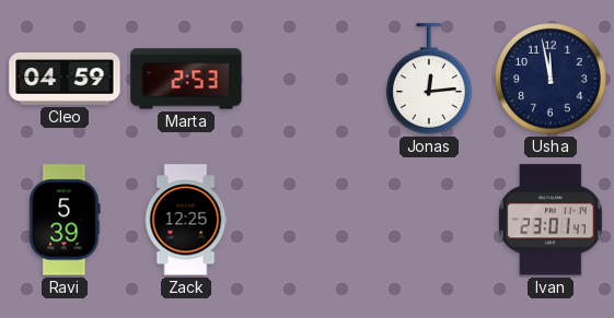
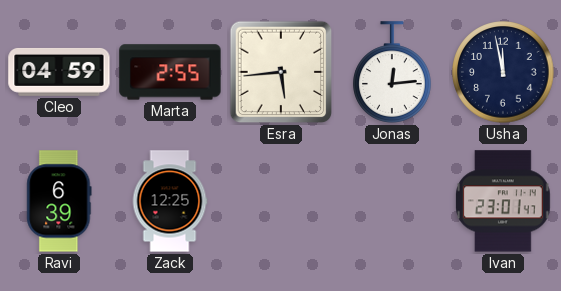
Marta: 2:53 -> 2:55
Esra: none -> 5:44
Ravi: 5:39 -> 6:39
